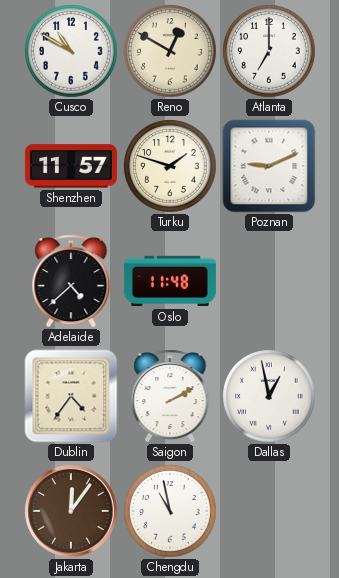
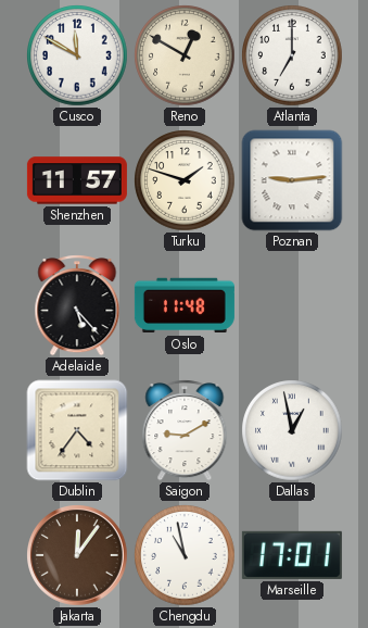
Cusco: 10:50 -> 11:50
Poznan: 9:11 -> 9:14
Adelaide: 4:38 -> 5:23
Saigon: 2:10 -> 9:10
Marseille: none -> 17:01
